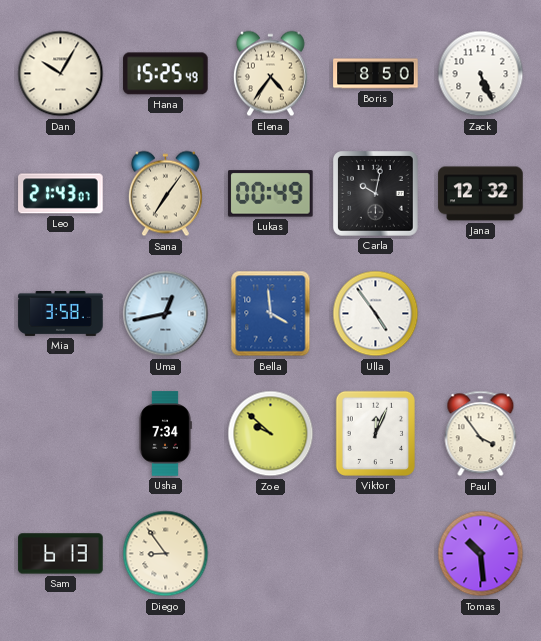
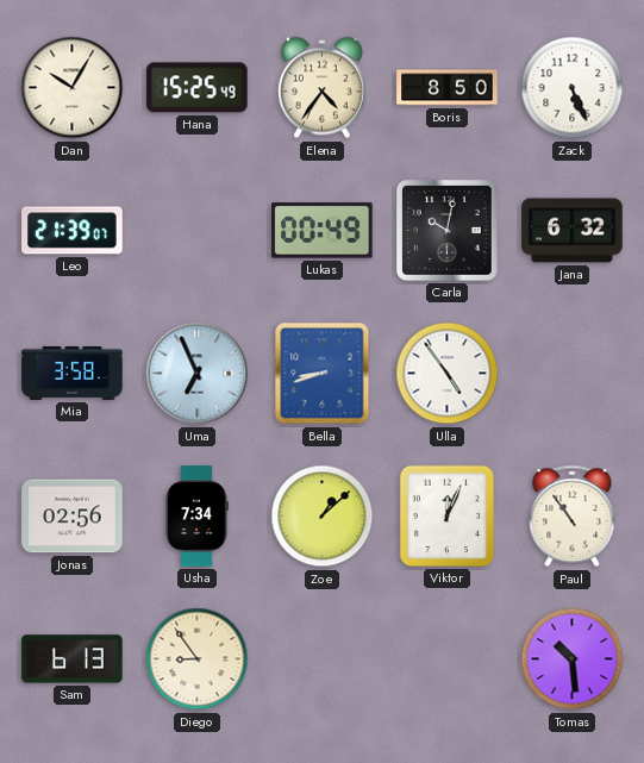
Leo: 21:43 -> 21:39
Sana: 7:06 -> none
Jana: 12:32 -> 6:32
Uma: 12:43 -> 6:56
Bella: 3:59 -> 8:42
Jonas: none -> 02:56
Zoe: 9:52 -> 1:08
Paul: 3:54 -> 10:54
